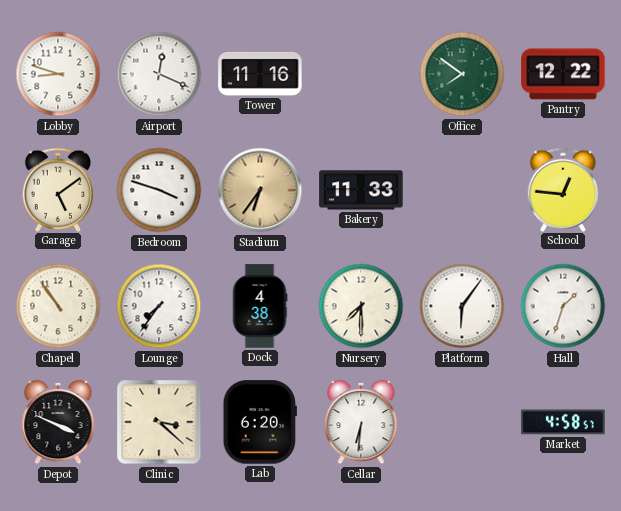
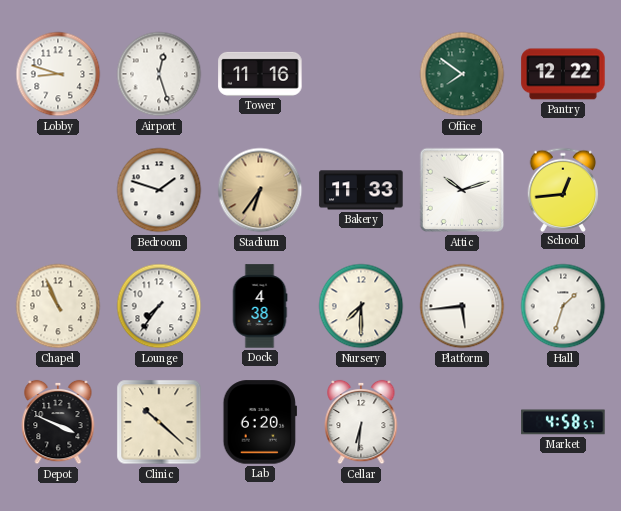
Airport: 12:19 -> 12:27
Garage: 5:09 -> none
Bedroom: 3:48 -> 1:48
Attic: none -> 10:12
School: 12:46 -> 12:44
Chapel: 10:54 -> 10:56
Platform: 6:06 -> 5:44
Clinic: 3:22 -> 10:22
